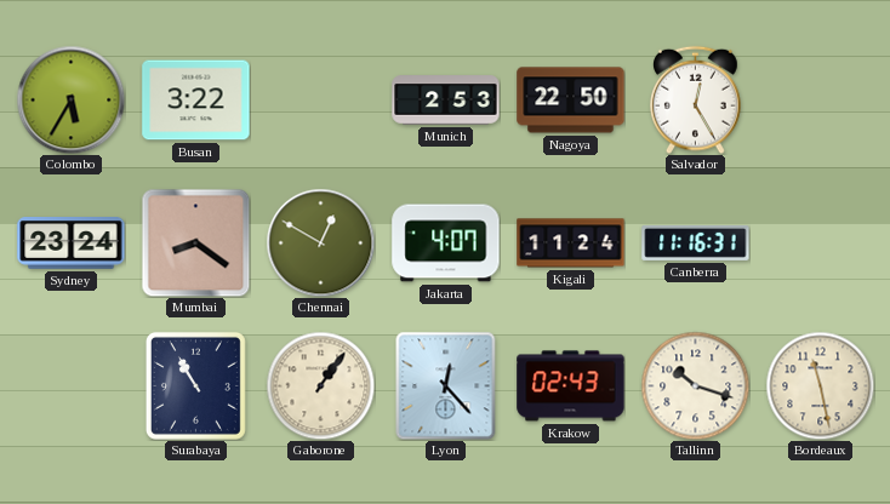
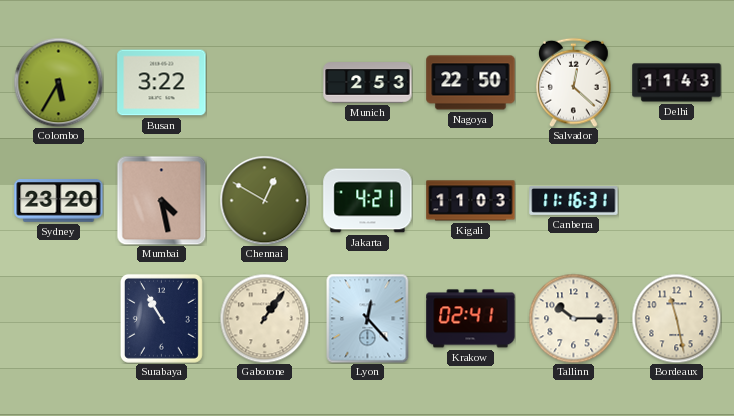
Salvador: 12:25 -> 12:22
Delhi: none -> 11:43
Sydney: 23:24 -> 23:20
Mumbai: 8:21 -> 4:28
Jakarta: 4:07 -> 4:21
Kigali: 11:24 -> 11:03
Krakow: 02:43 -> 02:41
Tallinn: 10:18 -> 10:15
